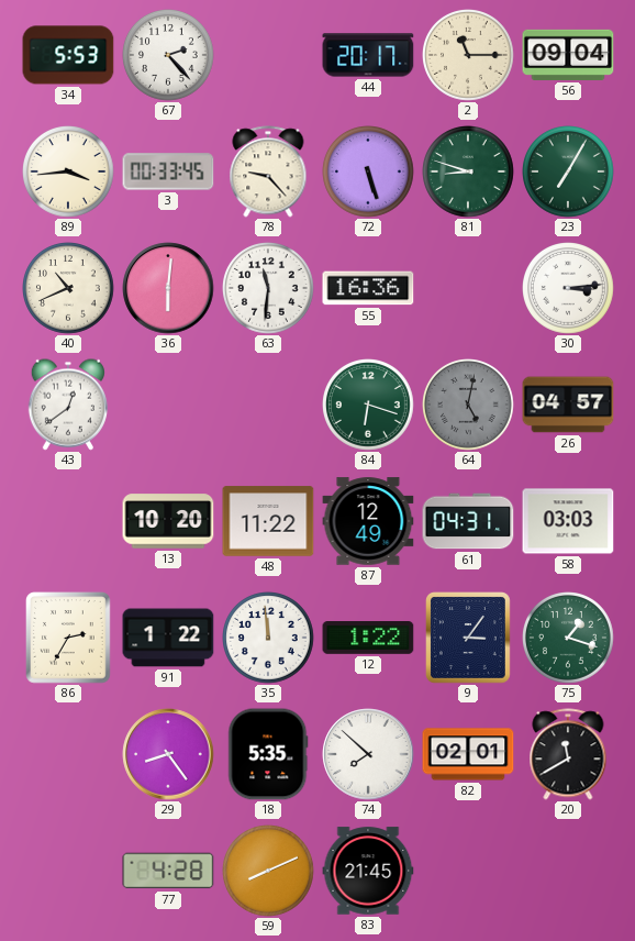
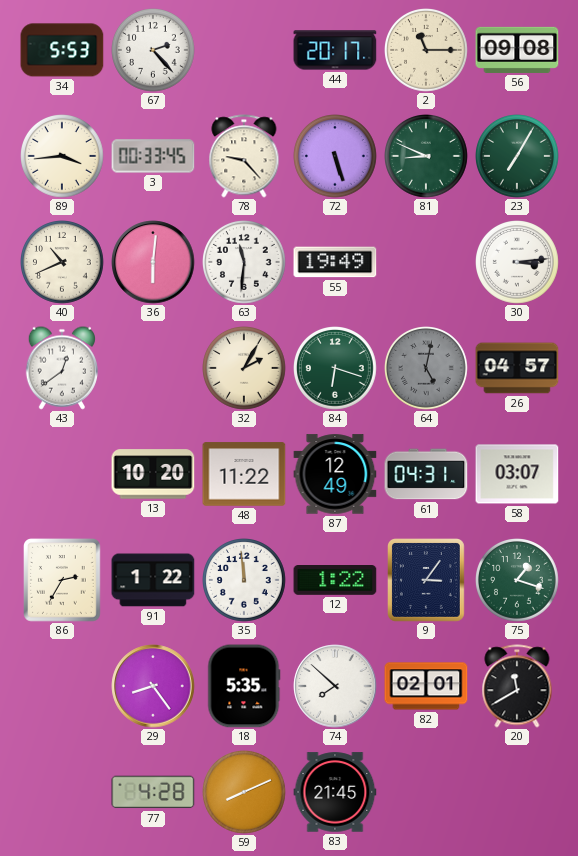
56: 09:04 -> 09:08
81: 8:48 -> 8:49
55: 16:36 -> 19:49
32: none -> 2:05
58: 03:03 -> 03:07
